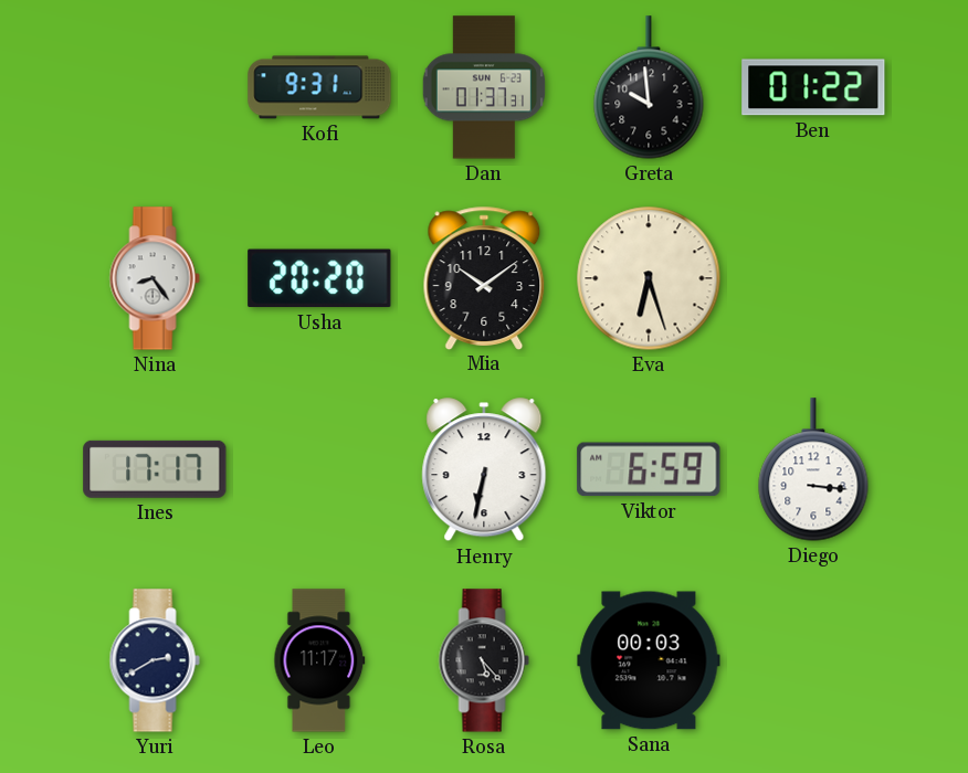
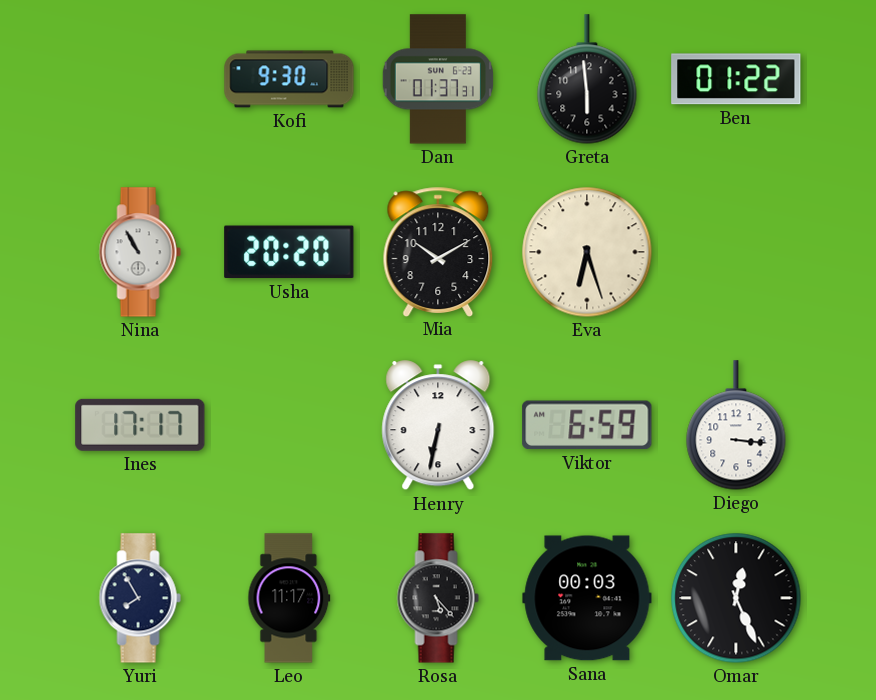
Kofi: 9:31 -> 9:30
Greta: 9:59 -> 5:59
Nina: 8:24 -> 10:55
Mia: 10:09 -> 10:10
Yuri: 2:40 -> 7:55
Omar: none -> 12:26
